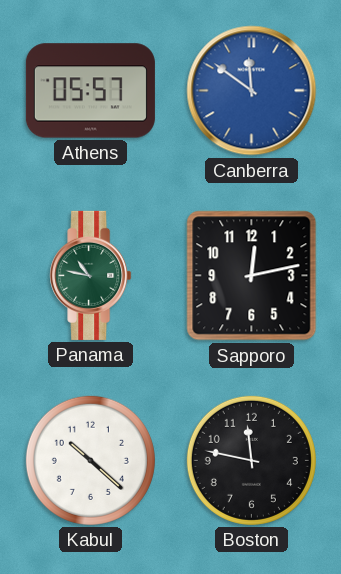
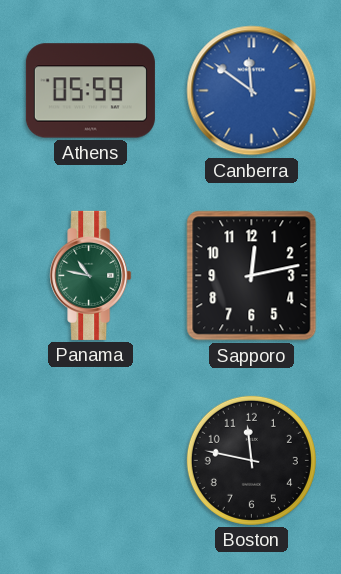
Athens: 05:57 -> 05:59
Kabul: 10:22 -> none
